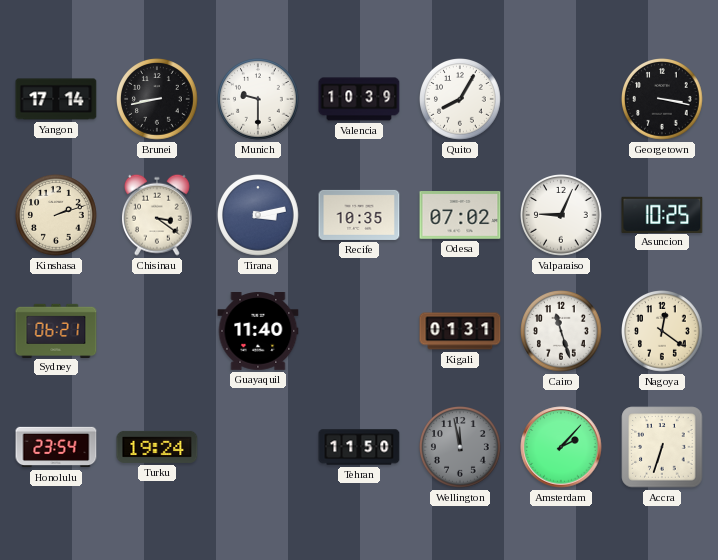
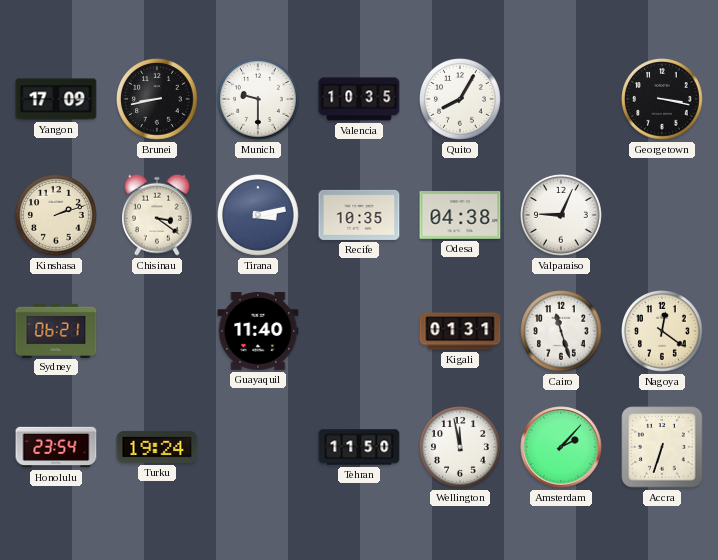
Yangon: 17:14 -> 17:09
Valencia: 10:39 -> 10:35
Odesa: 07:02 -> 04:38
Asuncion: 10:25 -> none
Wellington dial: grey -> white
